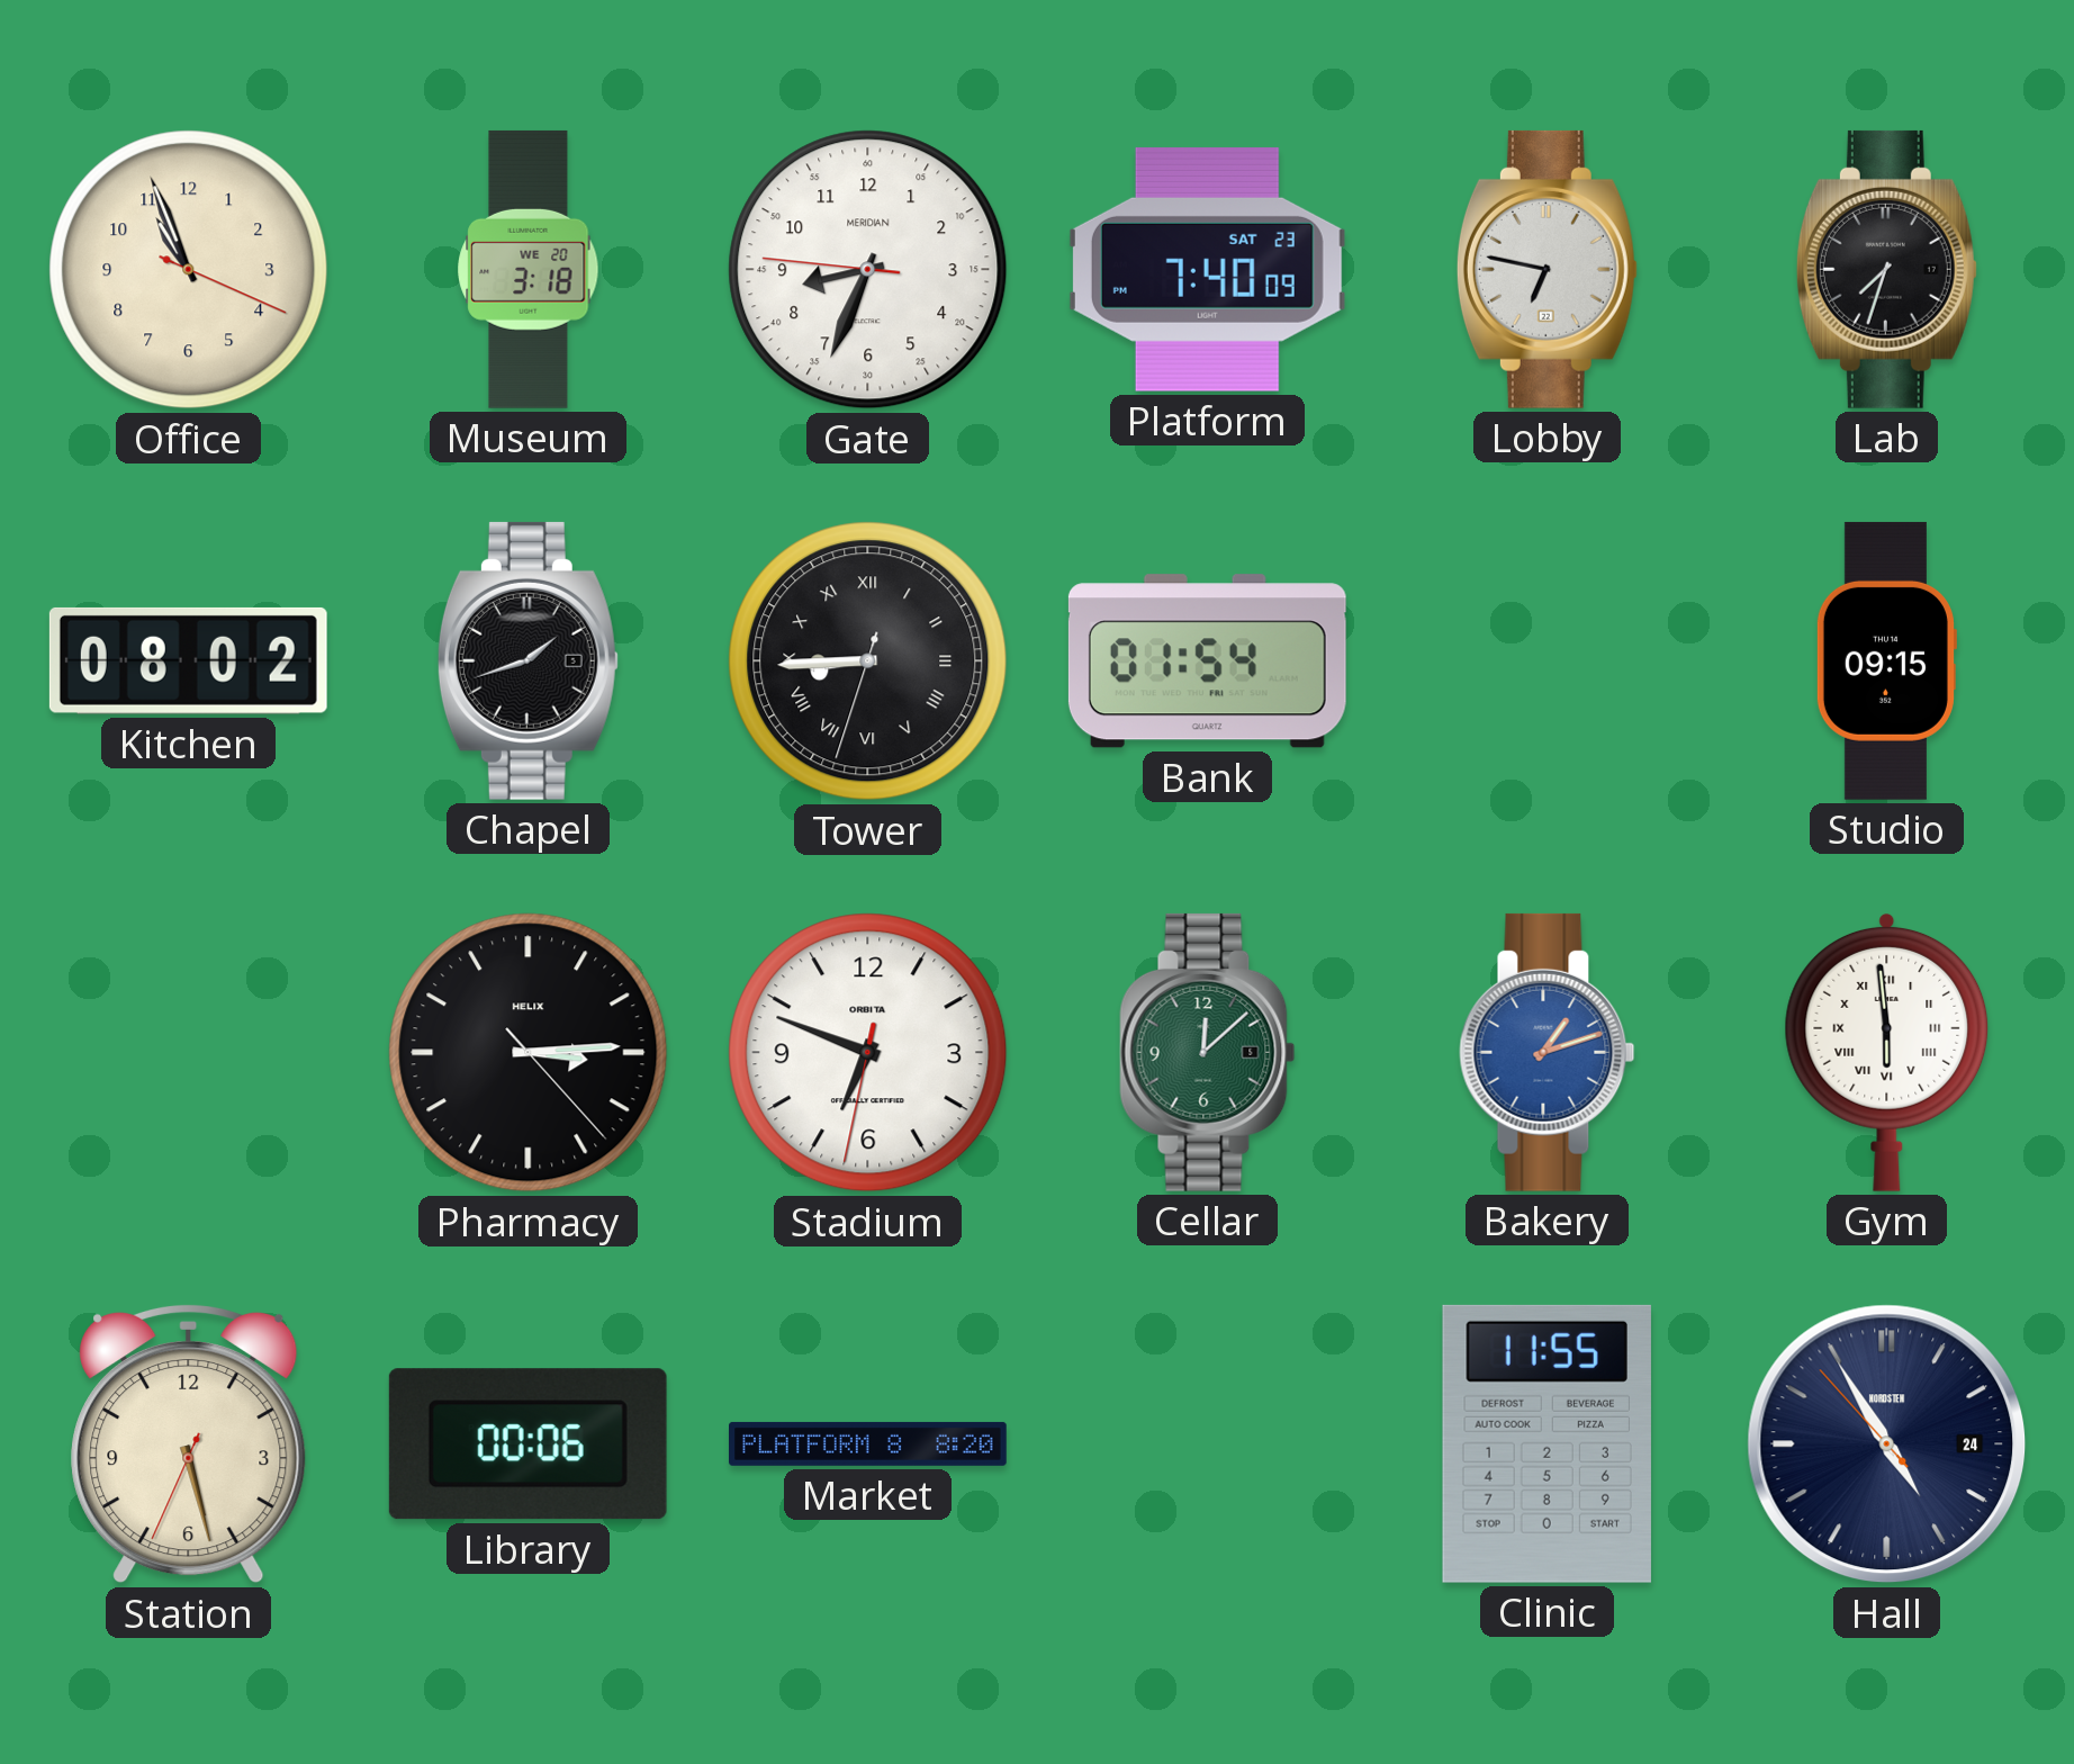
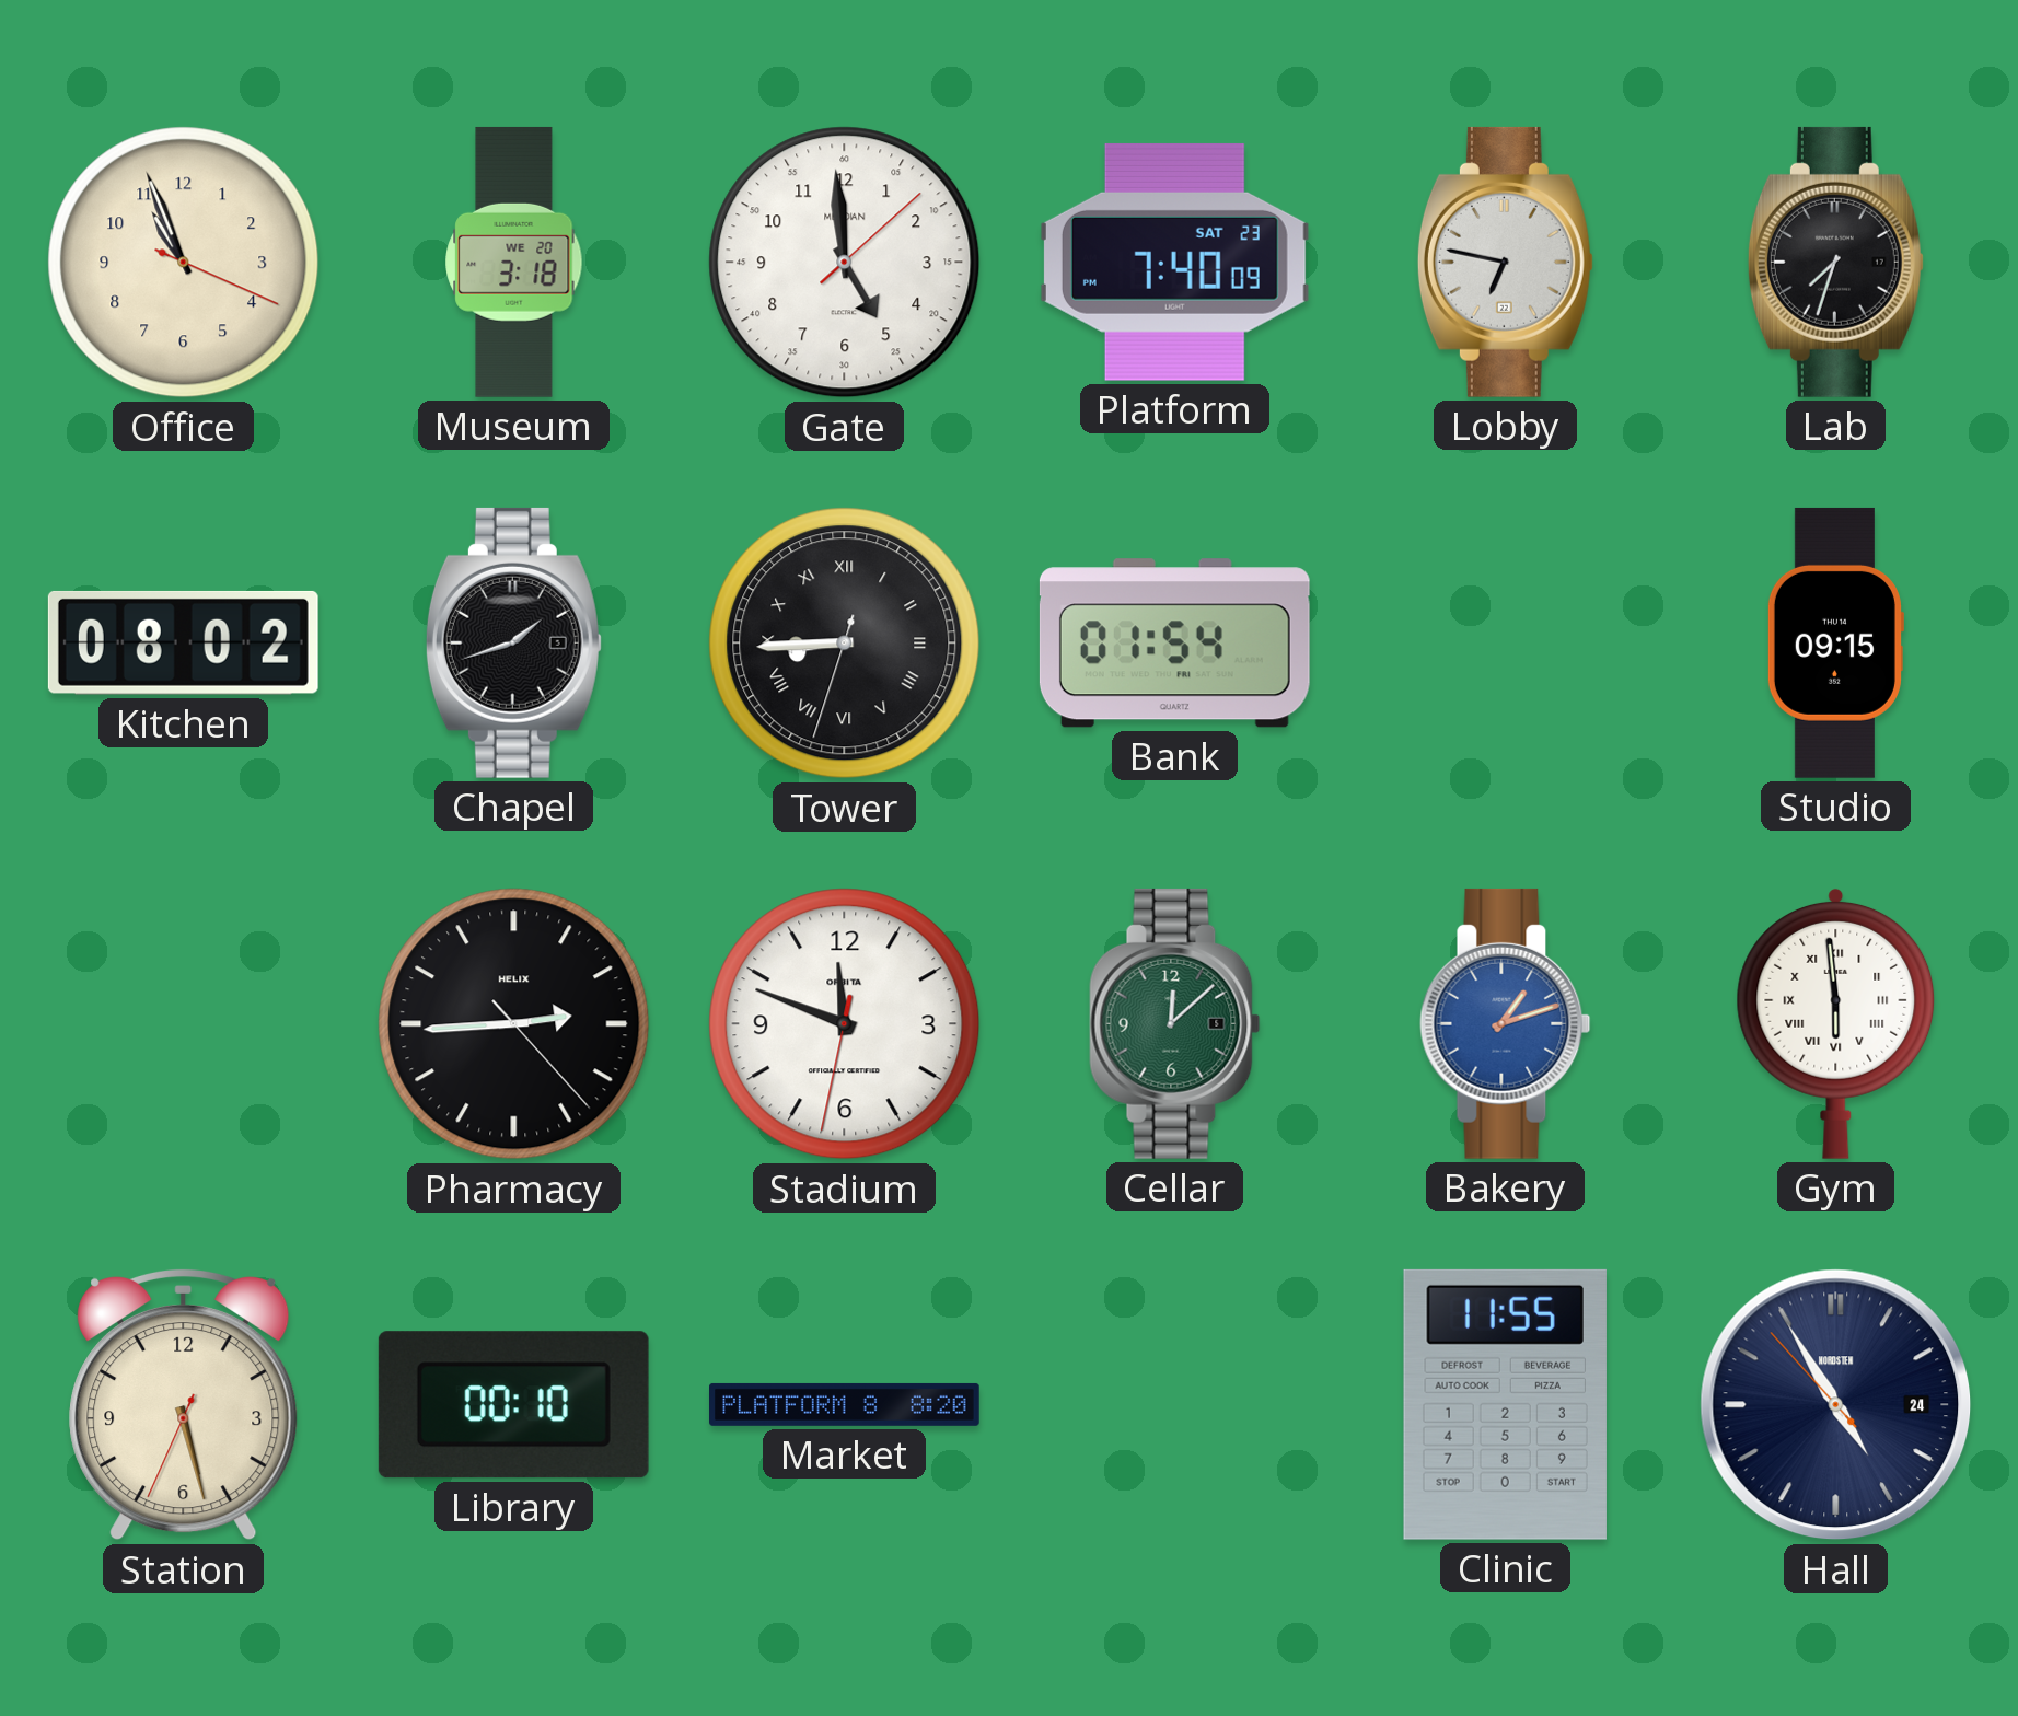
Gate: 8:33 -> 4:59
Pharmacy: 3:14 -> 2:44
Stadium: 6:48 -> 11:48
Library: 00:06 -> 00:10
